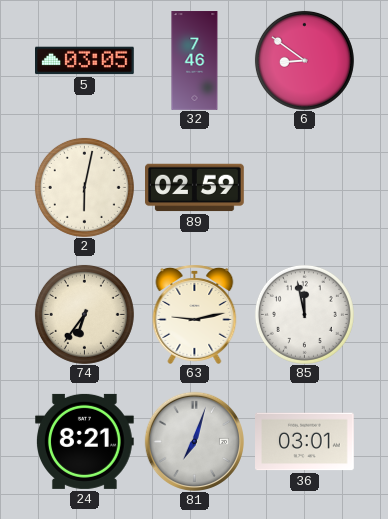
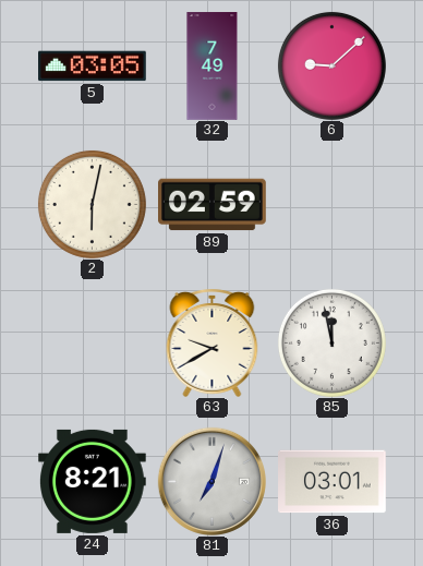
32: 7:46 -> 7:49
6: 8:51 -> 9:08
74: 6:36 -> none
63: 9:13 -> 9:40
